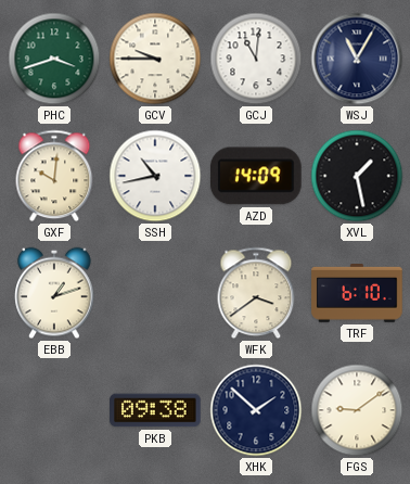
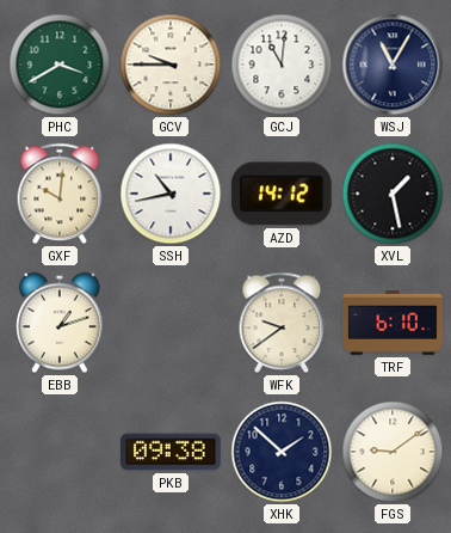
PHC: 3:42 -> 3:40
AZD: 14:09 -> 14:12
WFK: 3:39 -> 9:39
